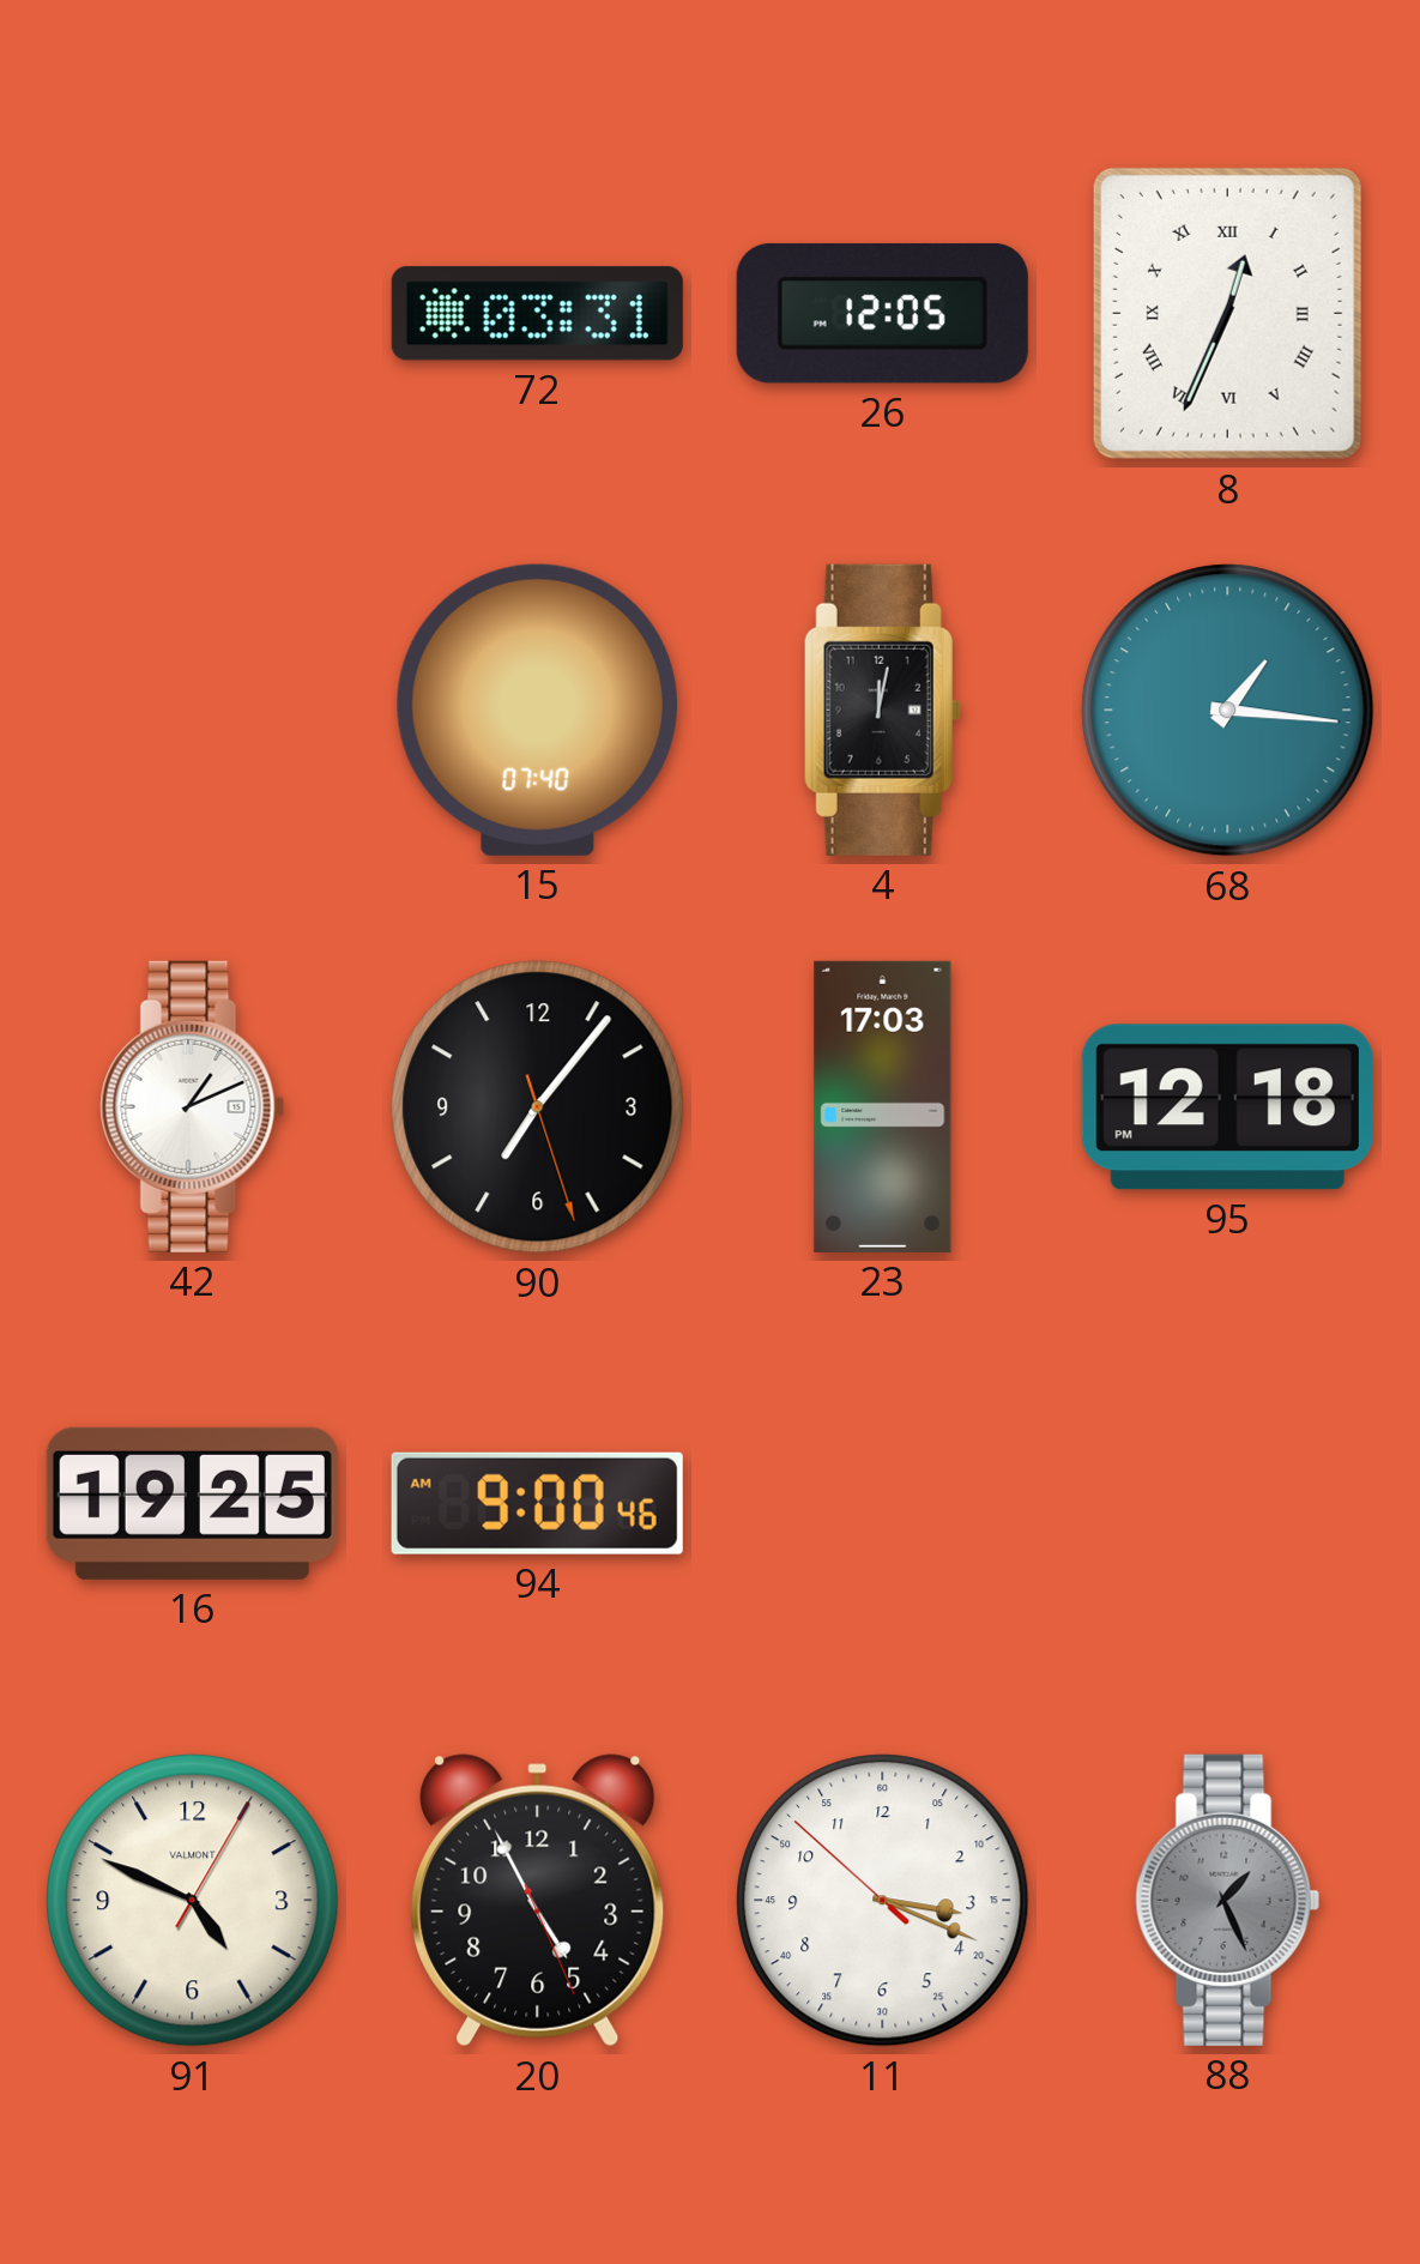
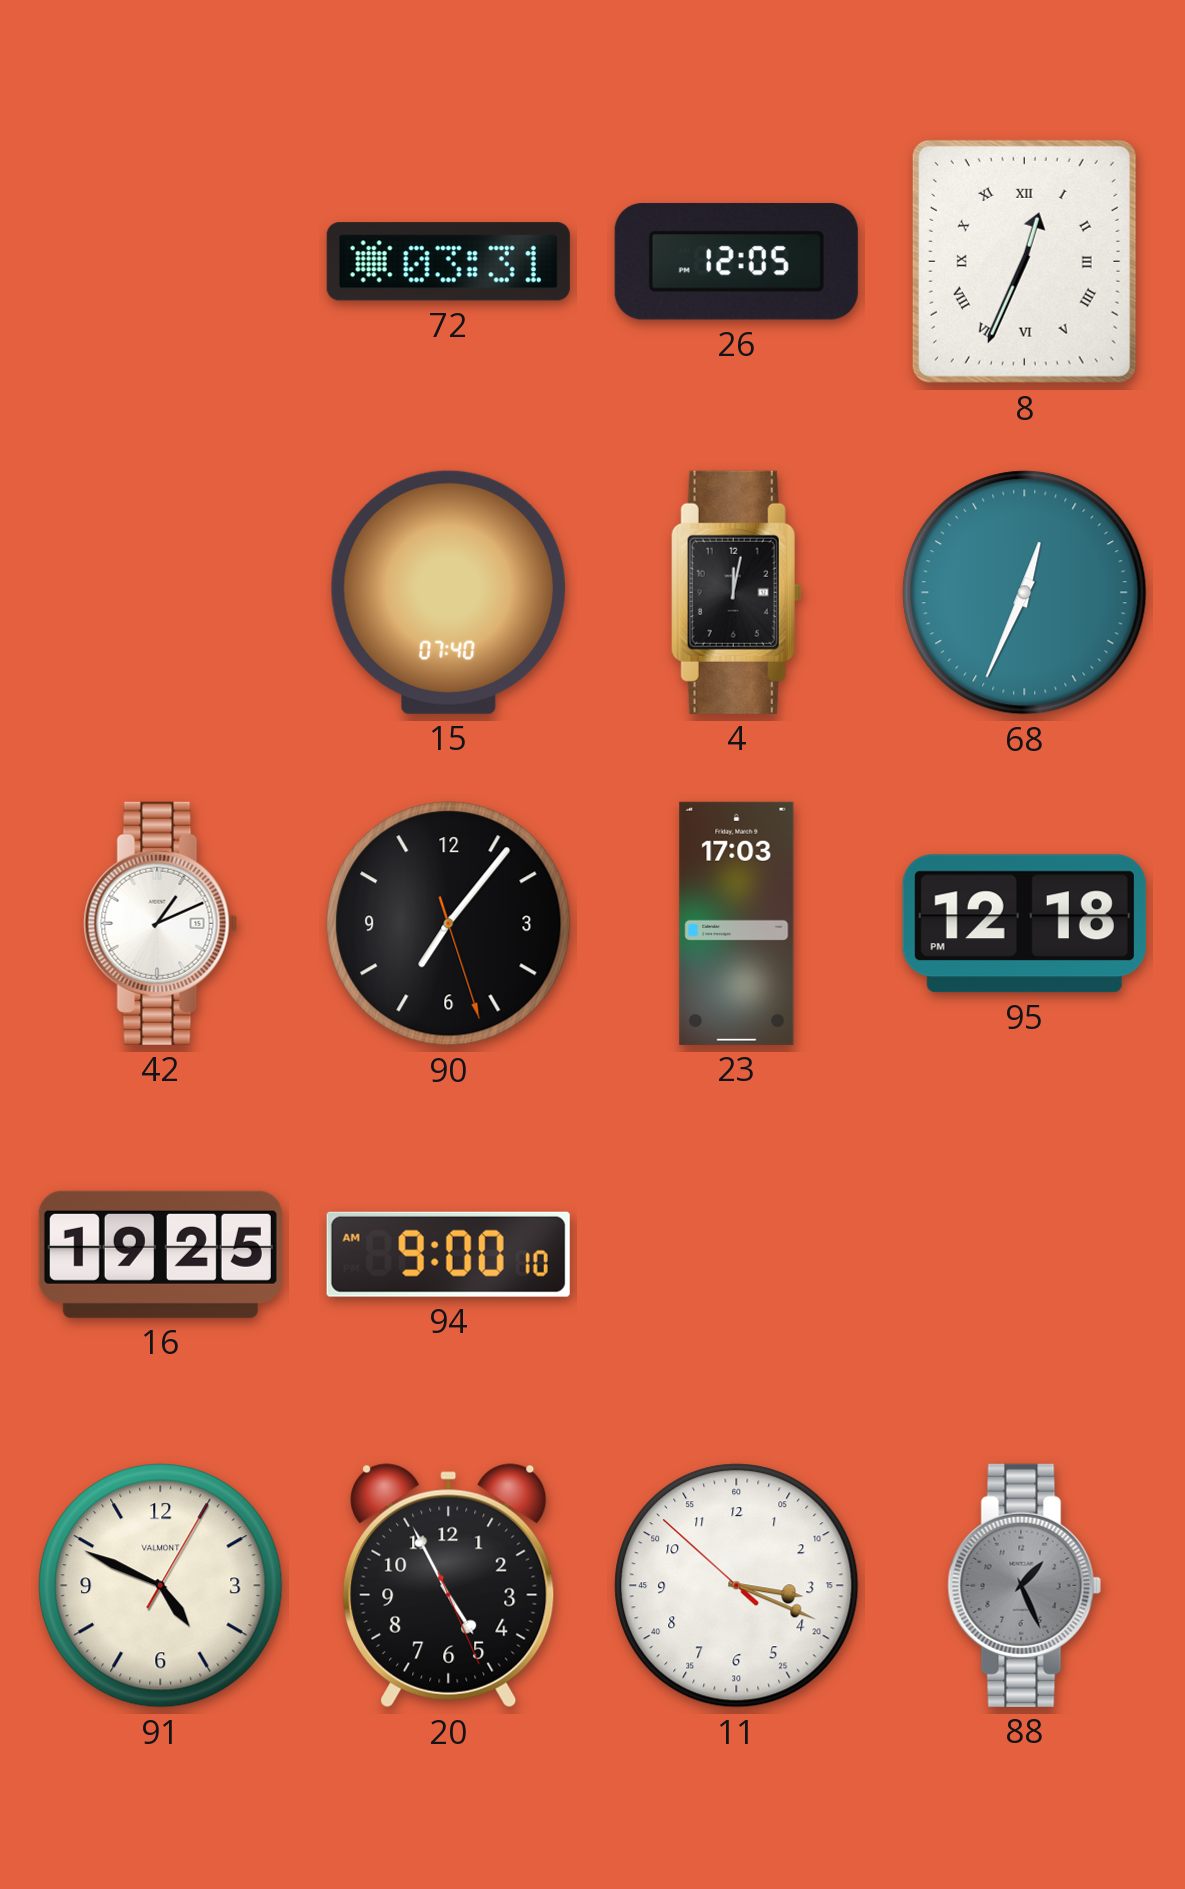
68: 1:16 -> 12:34
94: 9:00:46 AM -> 9:00:10 AM
